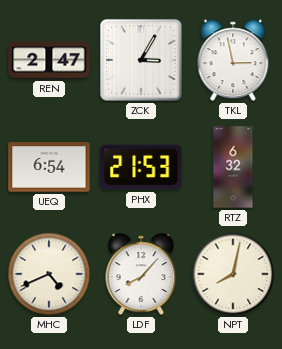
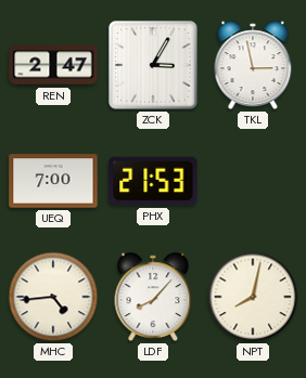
UEQ: 6:54 -> 7:00
RTZ: 6:32 -> none
MHC: 4:41 -> 4:44
